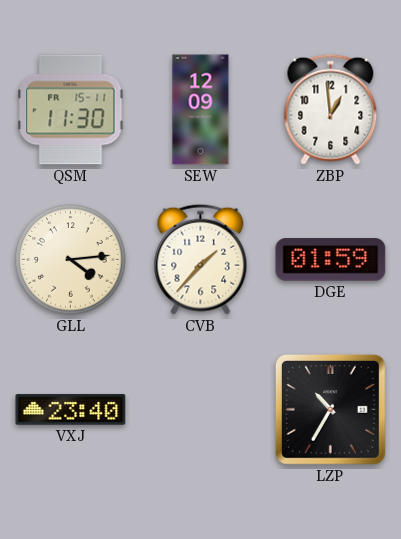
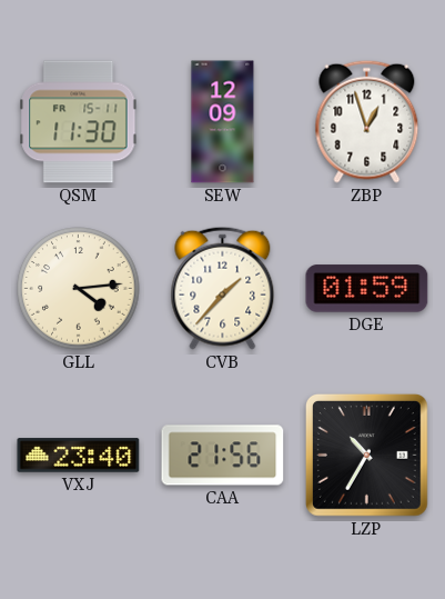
ZBP: 12:59 -> 12:57
CAA: none -> 21:56
